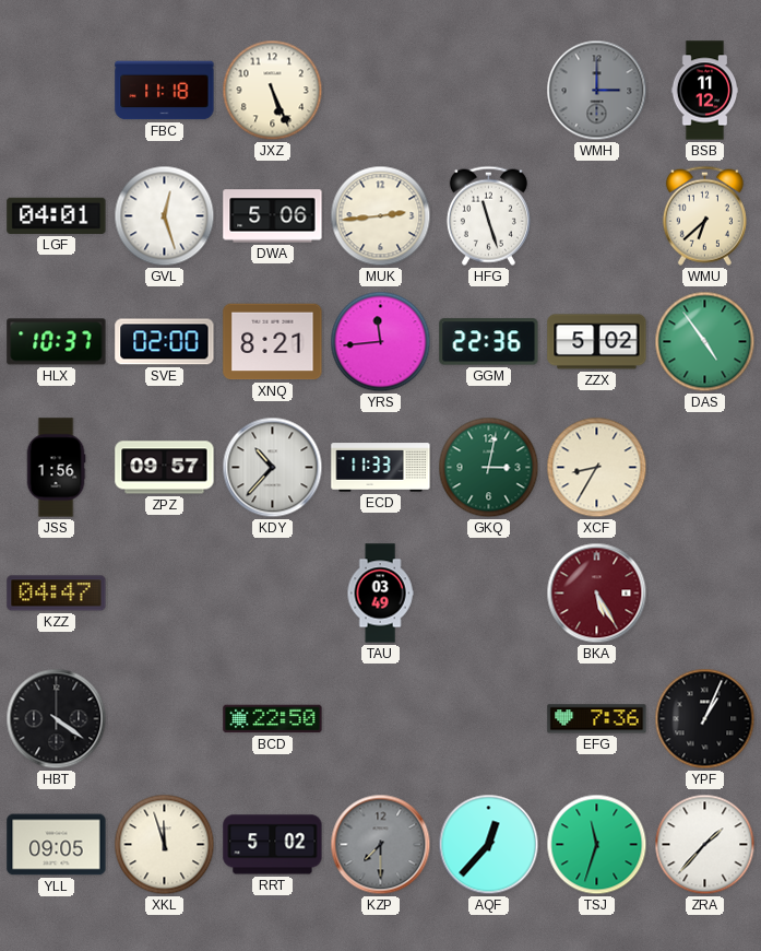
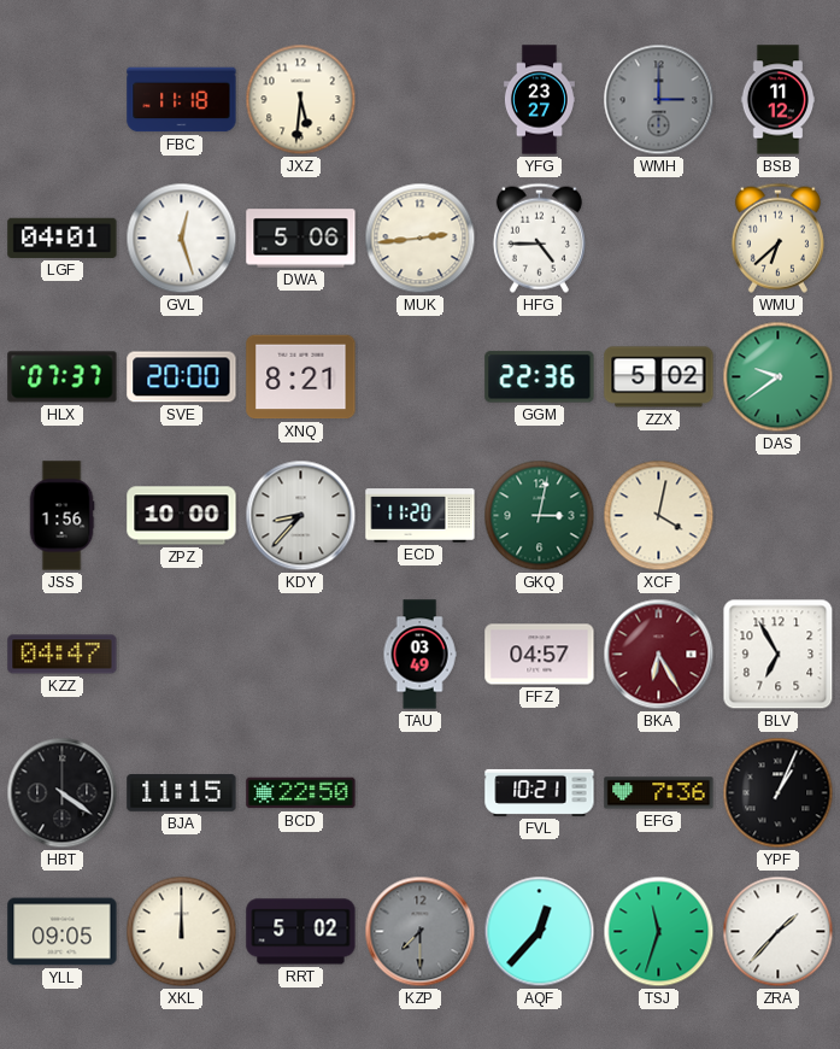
JXZ: 5:26 -> 5:31
YFG: none -> 23:27
HFG: 11:27 -> 4:45
HLX: 10:37 -> 07:37
SVE: 02:00 -> 20:00
YRS: 11:44 -> none
DAS: 4:54 -> 9:39
ZPZ: 09:57 -> 10:00
KDY: 10:37 -> 8:37
ECD: 11:33 -> 11:20
XCF: 8:35 -> 4:02
FFZ: none -> 04:57
BKA: 5:25 -> 6:25
BLV: none -> 6:55
BJA: none -> 11:15
FVL: none -> 10:21
XKL: 11:57 -> 12:00
